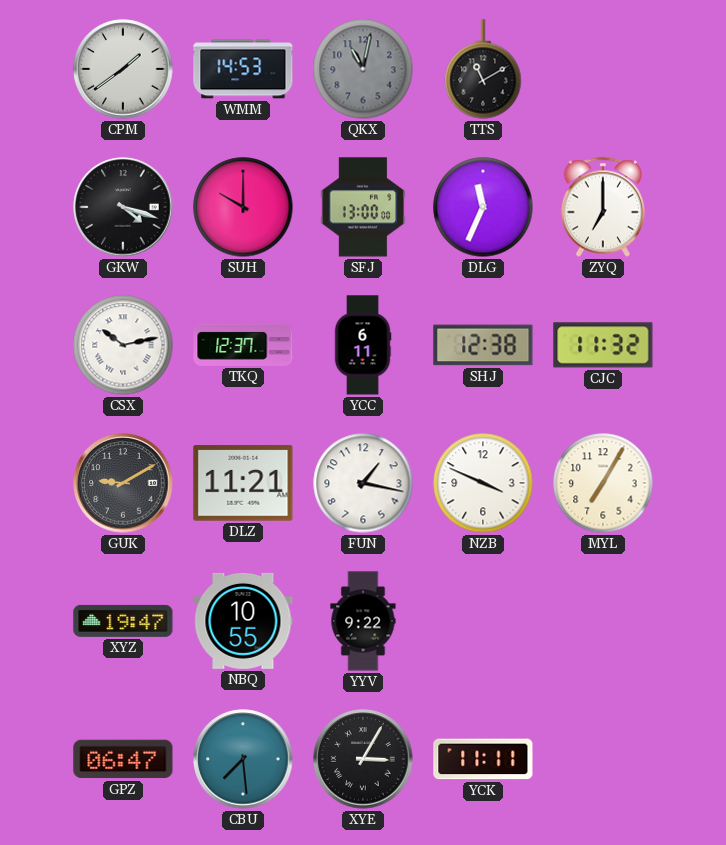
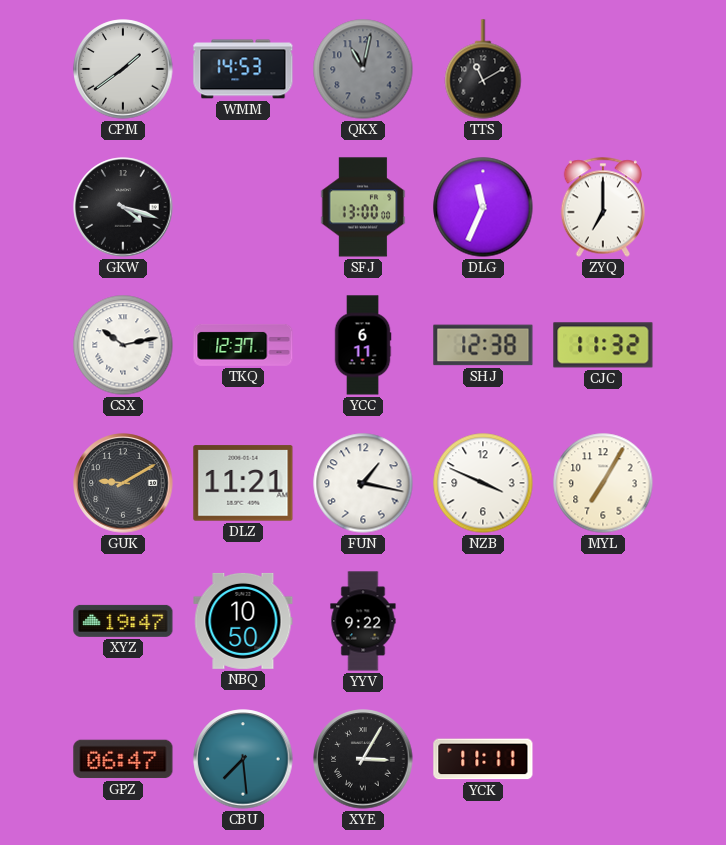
SUH: 10:00 -> none
NBQ: 10:55 -> 10:50
